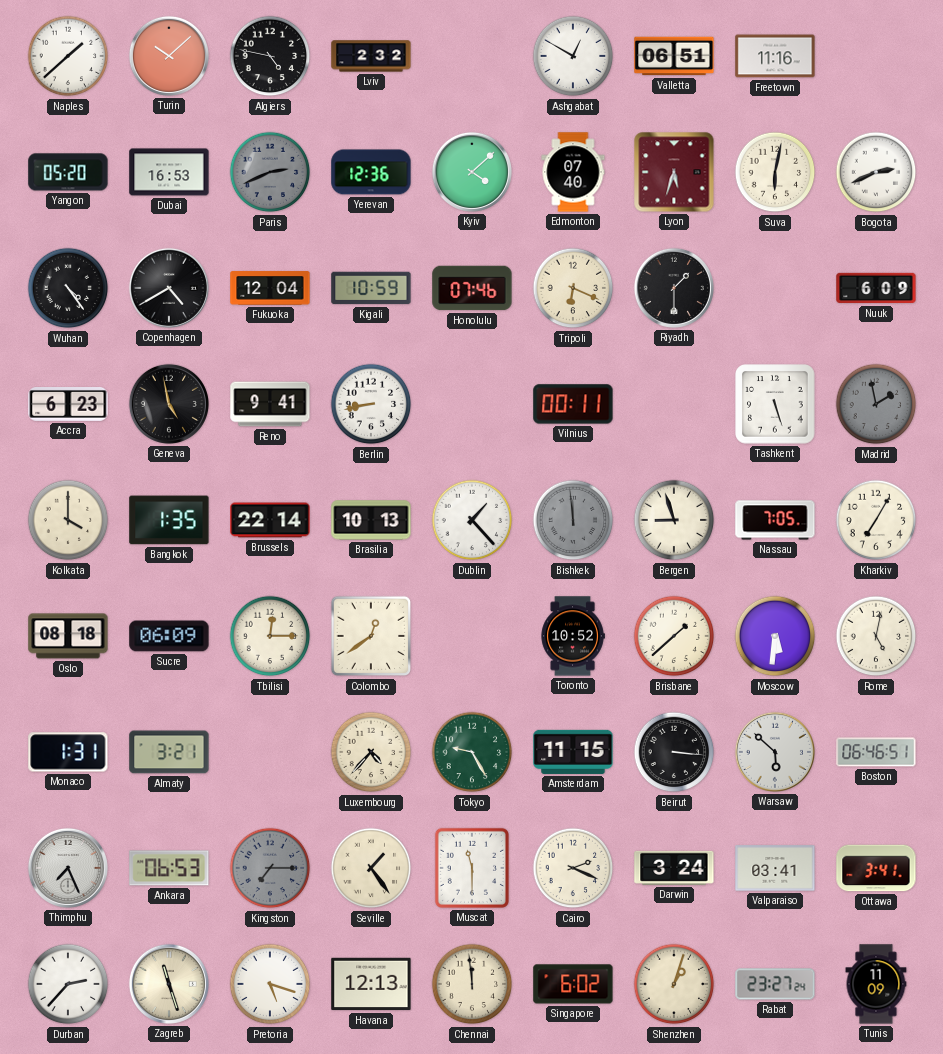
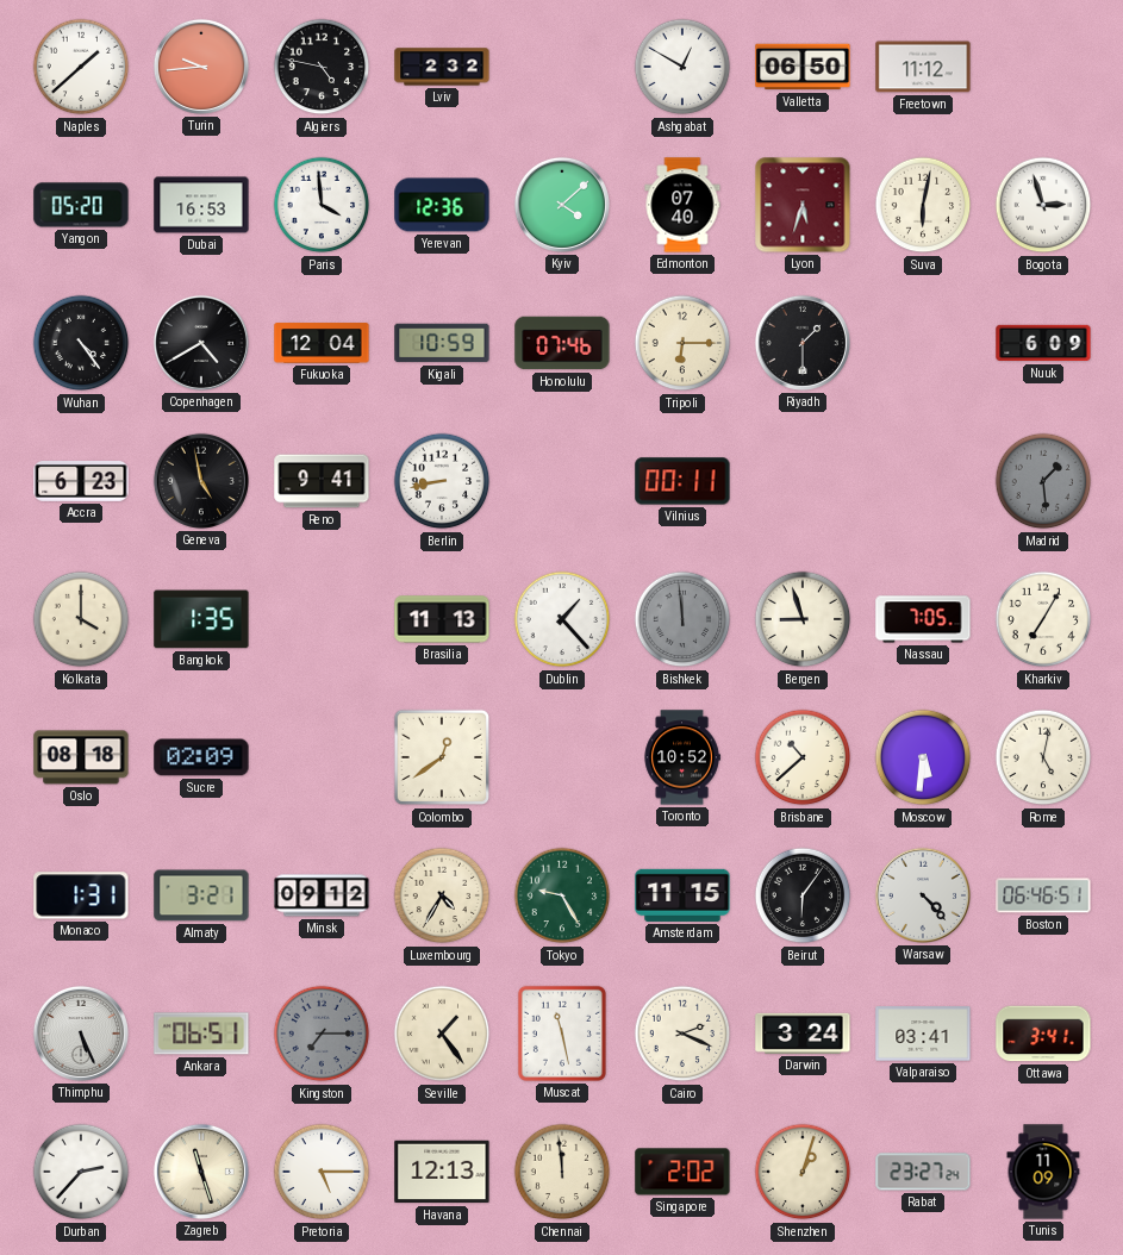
Turin: 10:08 -> 9:44
Valletta: 06:51 -> 06:50
Freetown: 11:16 -> 11:12
Paris: 2:41 -> 3:59
Paris dial: grey -> white
Bogota: 2:41 -> 2:57
Tripoli: 6:19 -> 6:15
Tashkent: 5:27 -> none
Madrid: 1:58 -> 1:29
Brussels: 22:14 -> none
Brasilia: 10:13 -> 11:13
Sucre: 06:09 -> 02:09
Tbilisi: 12:15 -> none
Brisbane: 1:38 -> 10:38
Minsk: none -> 09:12
Luxembourg: 4:37 -> 4:35
Beirut: 3:16 -> 6:06
Warsaw: 5:52 -> 4:23
Thimphu: 7:26 -> 5:26
Ankara: 06:53 -> 06:51
Muscat: 11:30 -> 11:28
Pretoria: 5:18 -> 5:15
Singapore: 6:02 -> 2:02
